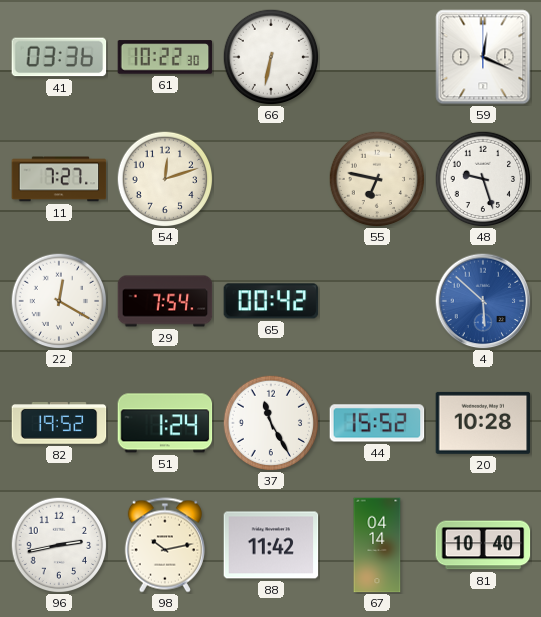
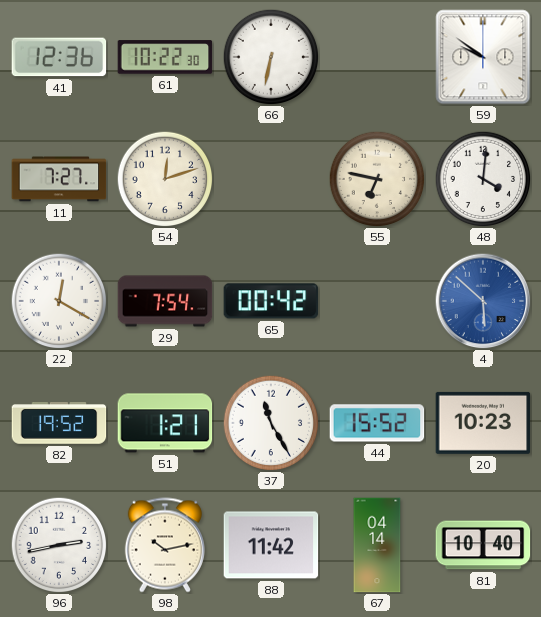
41: 03:36 -> 12:36
59: 12:19 -> 9:51
48: 9:27 -> 4:01
51: 1:24 -> 1:21
20: 10:28 -> 10:23
